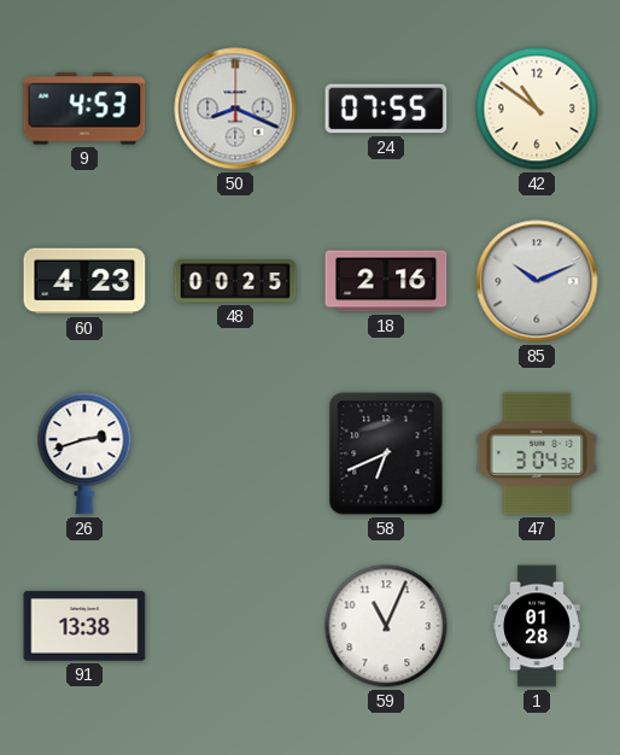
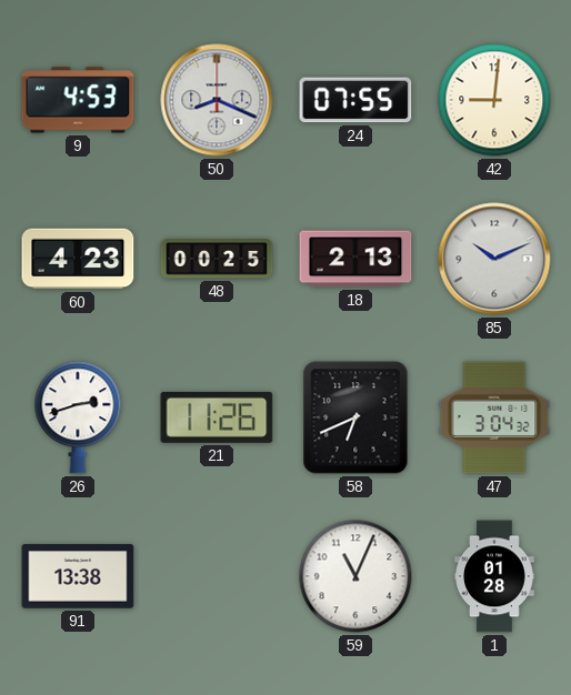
42: 10:51 -> 9:01
18: 2:16 -> 2:13
21: none -> 11:26
